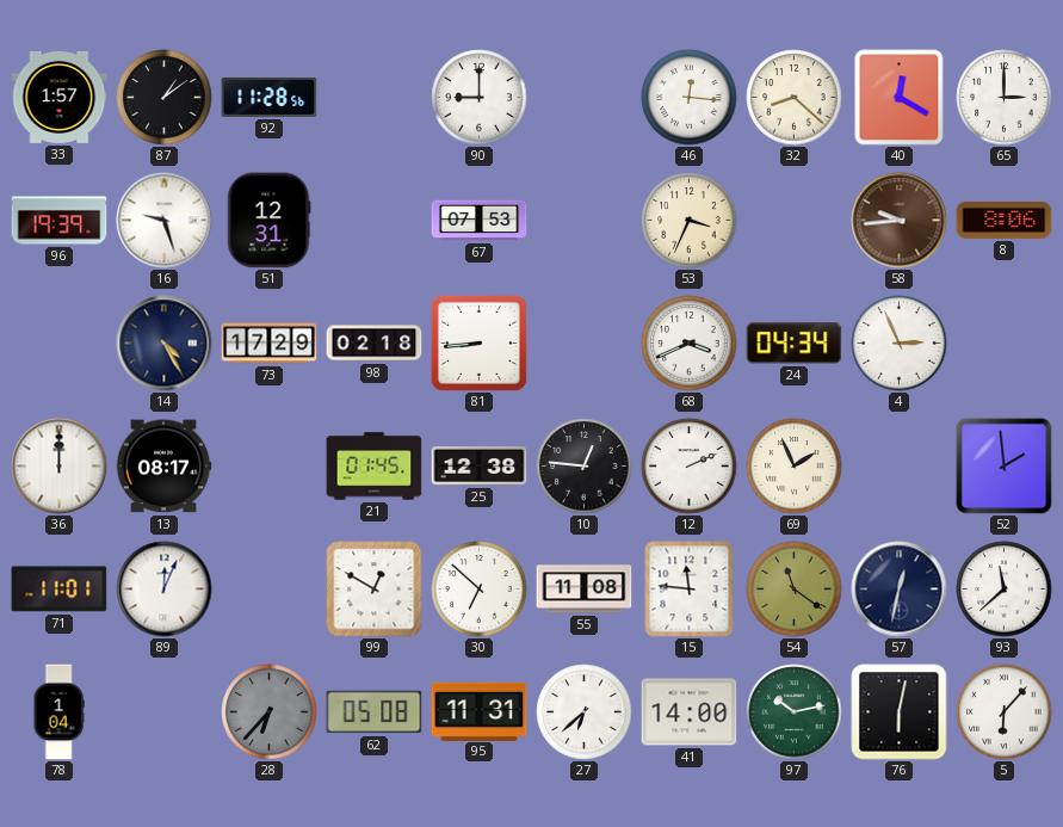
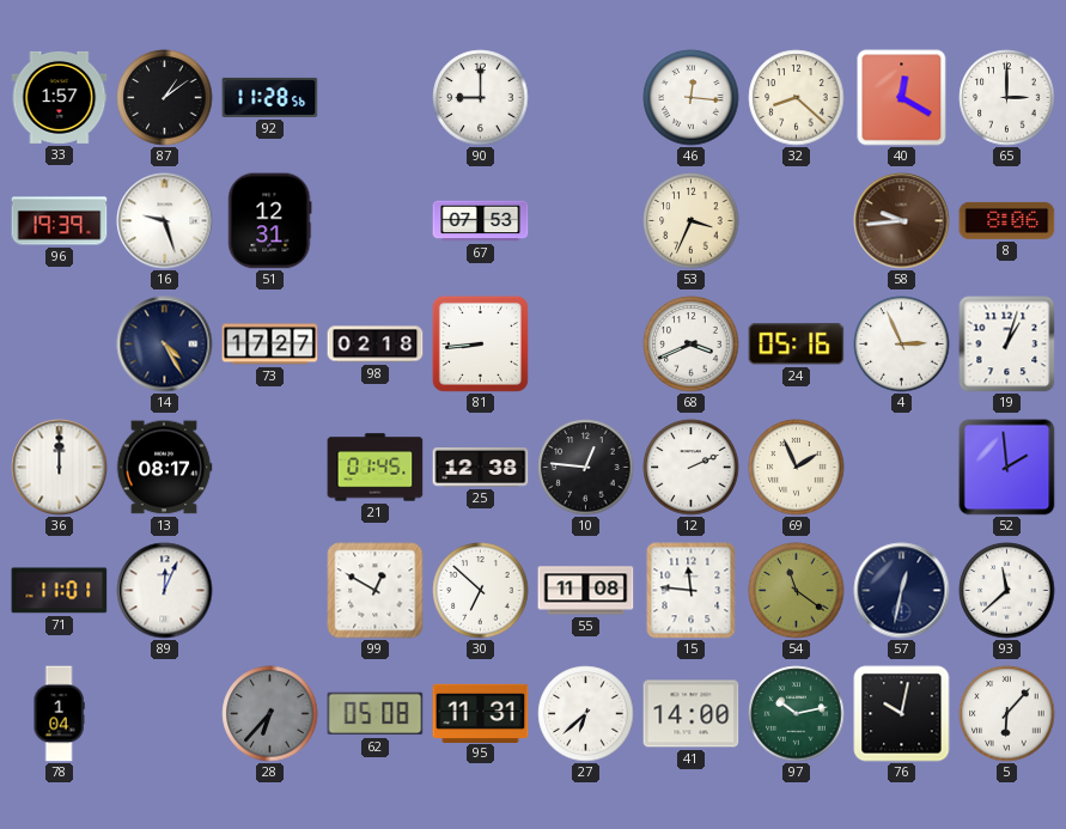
73: 17:29 -> 17:27
24: 04:34 -> 05:16
19: none -> 1:03
76: 6:02 -> 10:02
